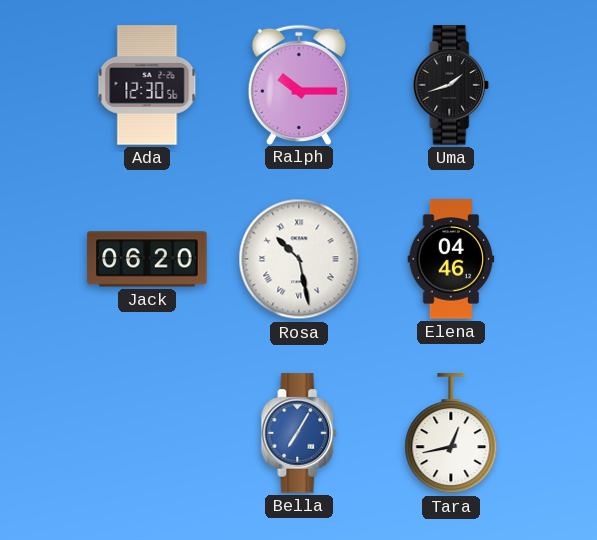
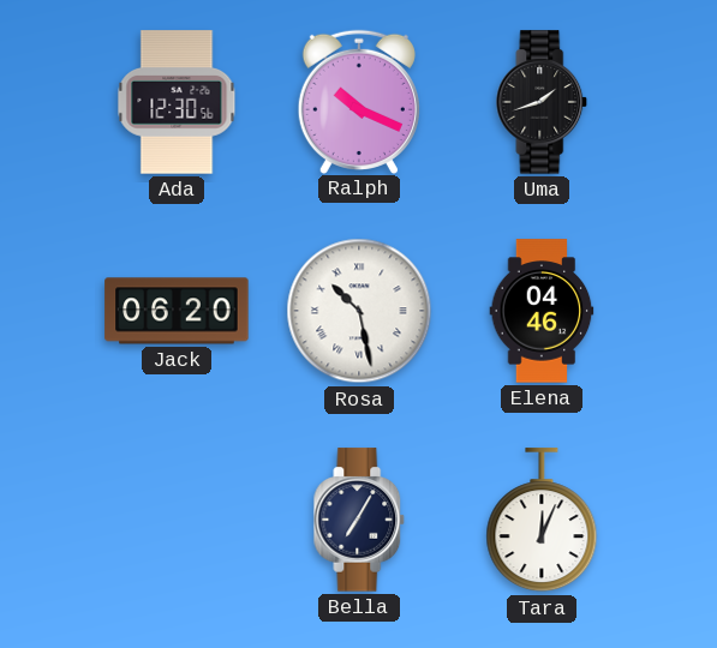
Ralph: 10:15 -> 10:19
Bella dial: blue -> navy
Tara: 12:43 -> 12:04
